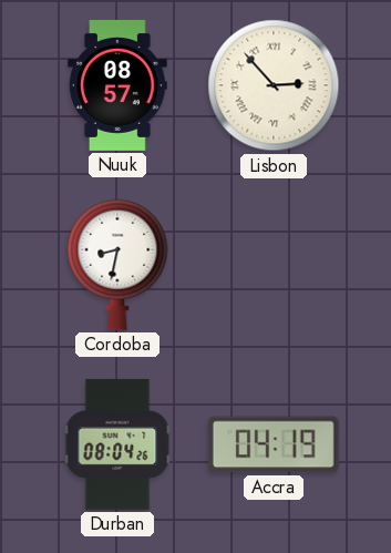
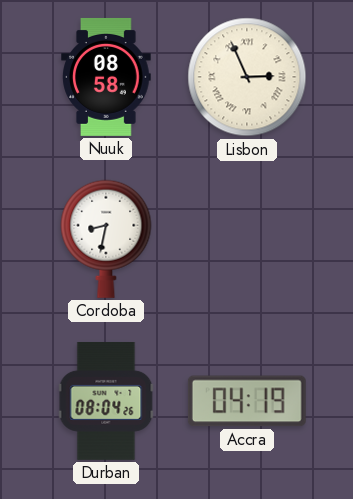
Nuuk: 08:57 -> 08:58
Lisbon: 2:53 -> 2:56
